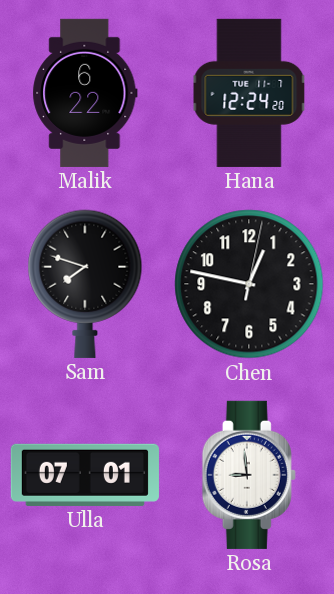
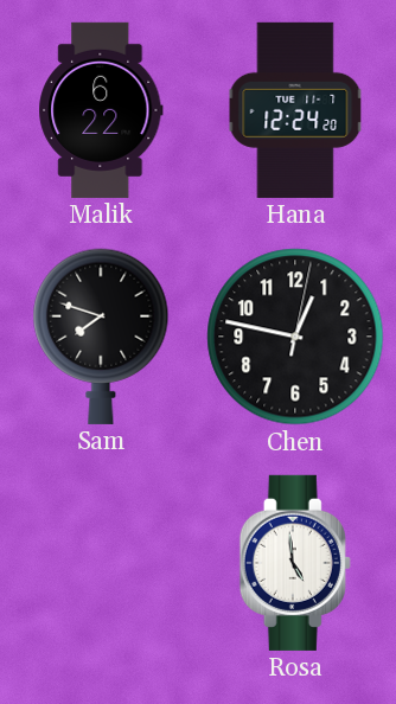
Ulla: 07:01 -> none
Rosa: 8:59 -> 4:59
